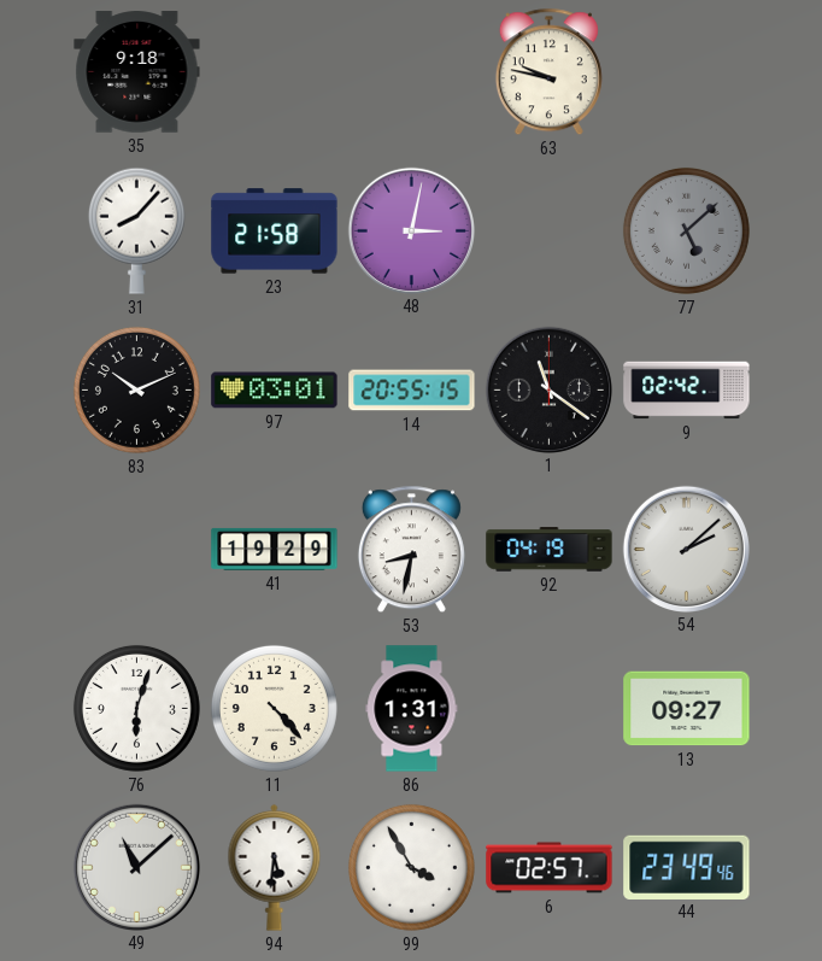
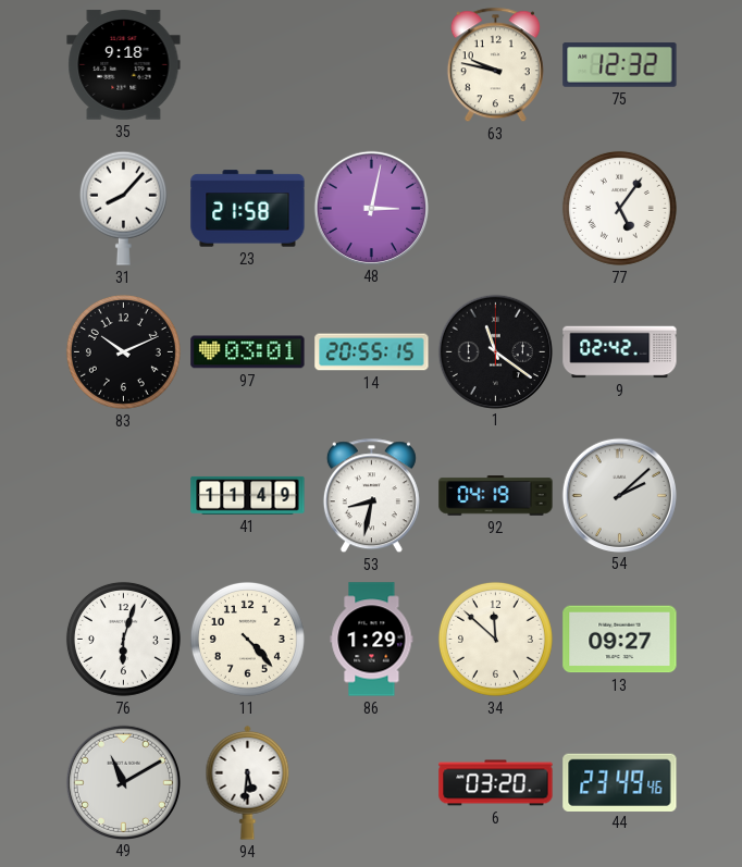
75: none -> 12:32
77: 5:08 -> 5:06
77 dial: grey -> white
41: 19:29 -> 11:49
86: 1:31 -> 1:29
34: none -> 11:52
49: 11:08 -> 11:10
99: 3:55 -> none
6: 02:57 -> 03:20
